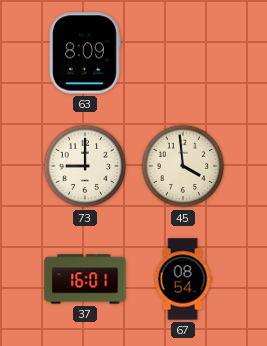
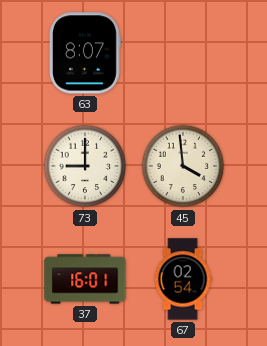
63: 8:09 -> 8:07
67: 08:54 -> 02:54
